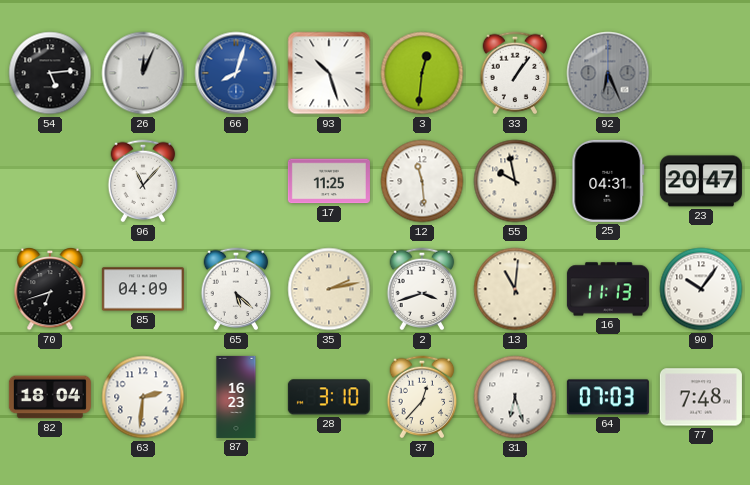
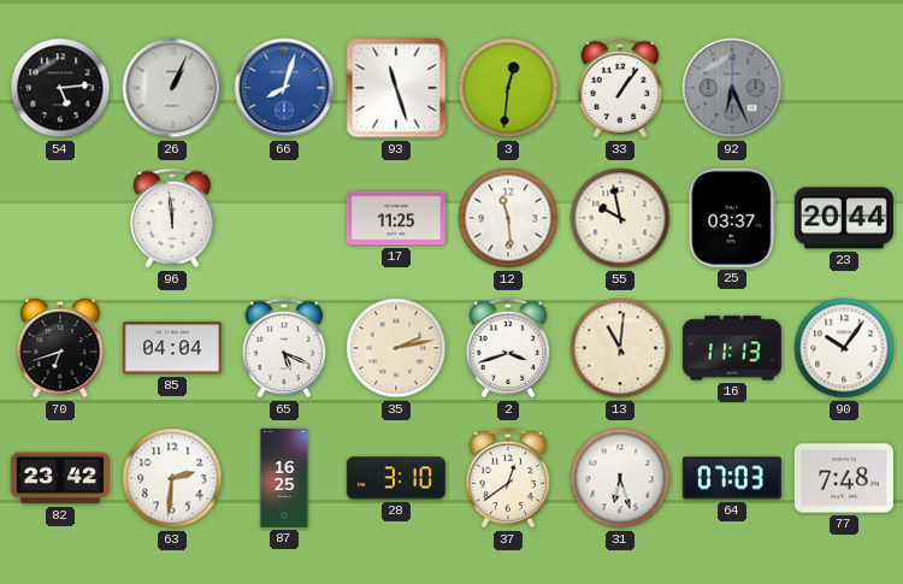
26: 12:04 -> 1:04
93: 10:27 -> 11:27
96: 11:07 -> 11:59
25: 04:31 -> 03:37
23: 20:47 -> 20:44
85: 04:09 -> 04:04
65: 5:22 -> 5:19
82: 18:04 -> 23:42
87: 16:23 -> 16:25
37: 12:37 -> 12:39
